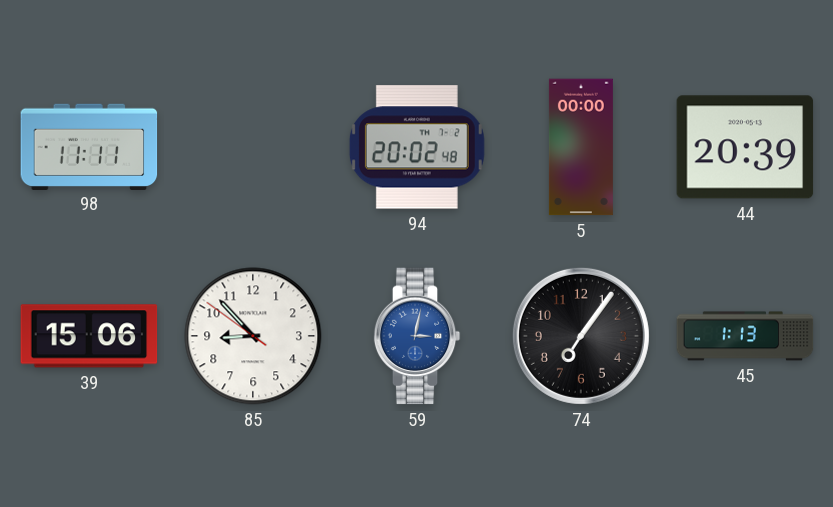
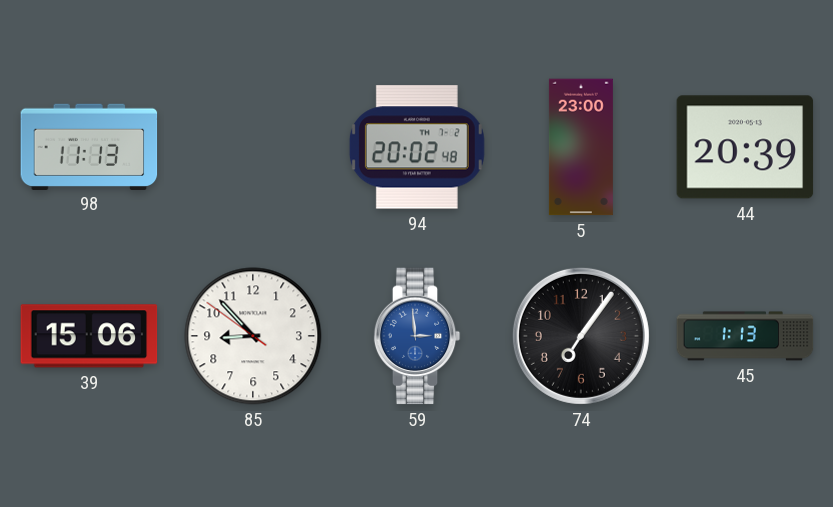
98: 11:11 -> 11:13
5: 00:00 -> 23:00
59: 3:02 -> 2:59
